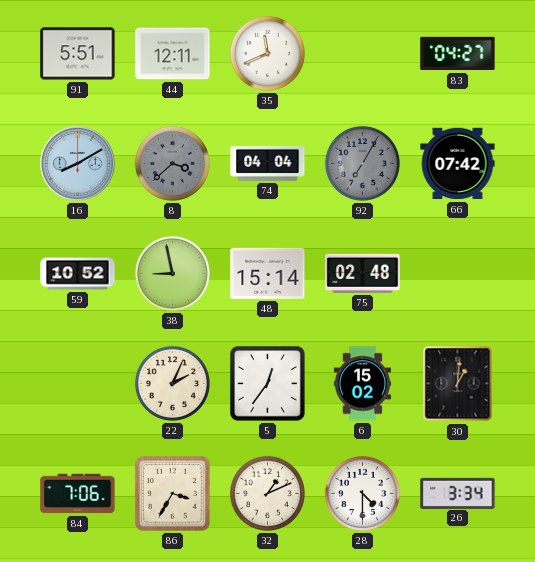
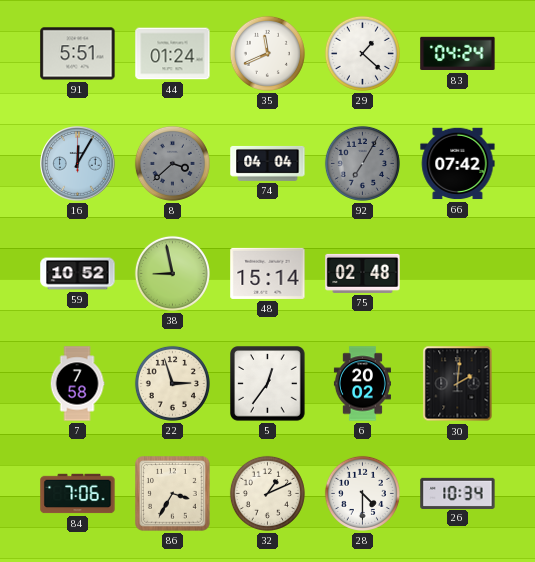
44: 12:11 -> 01:24
29: none -> 1:22
83: 04:27 -> 04:24
16: 8:10 -> 12:05
7: none -> 7:58
22: 2:04 -> 2:57
6: 15:02 -> 20:02
30: 1:01 -> 2:01
26: 3:34 -> 10:34
